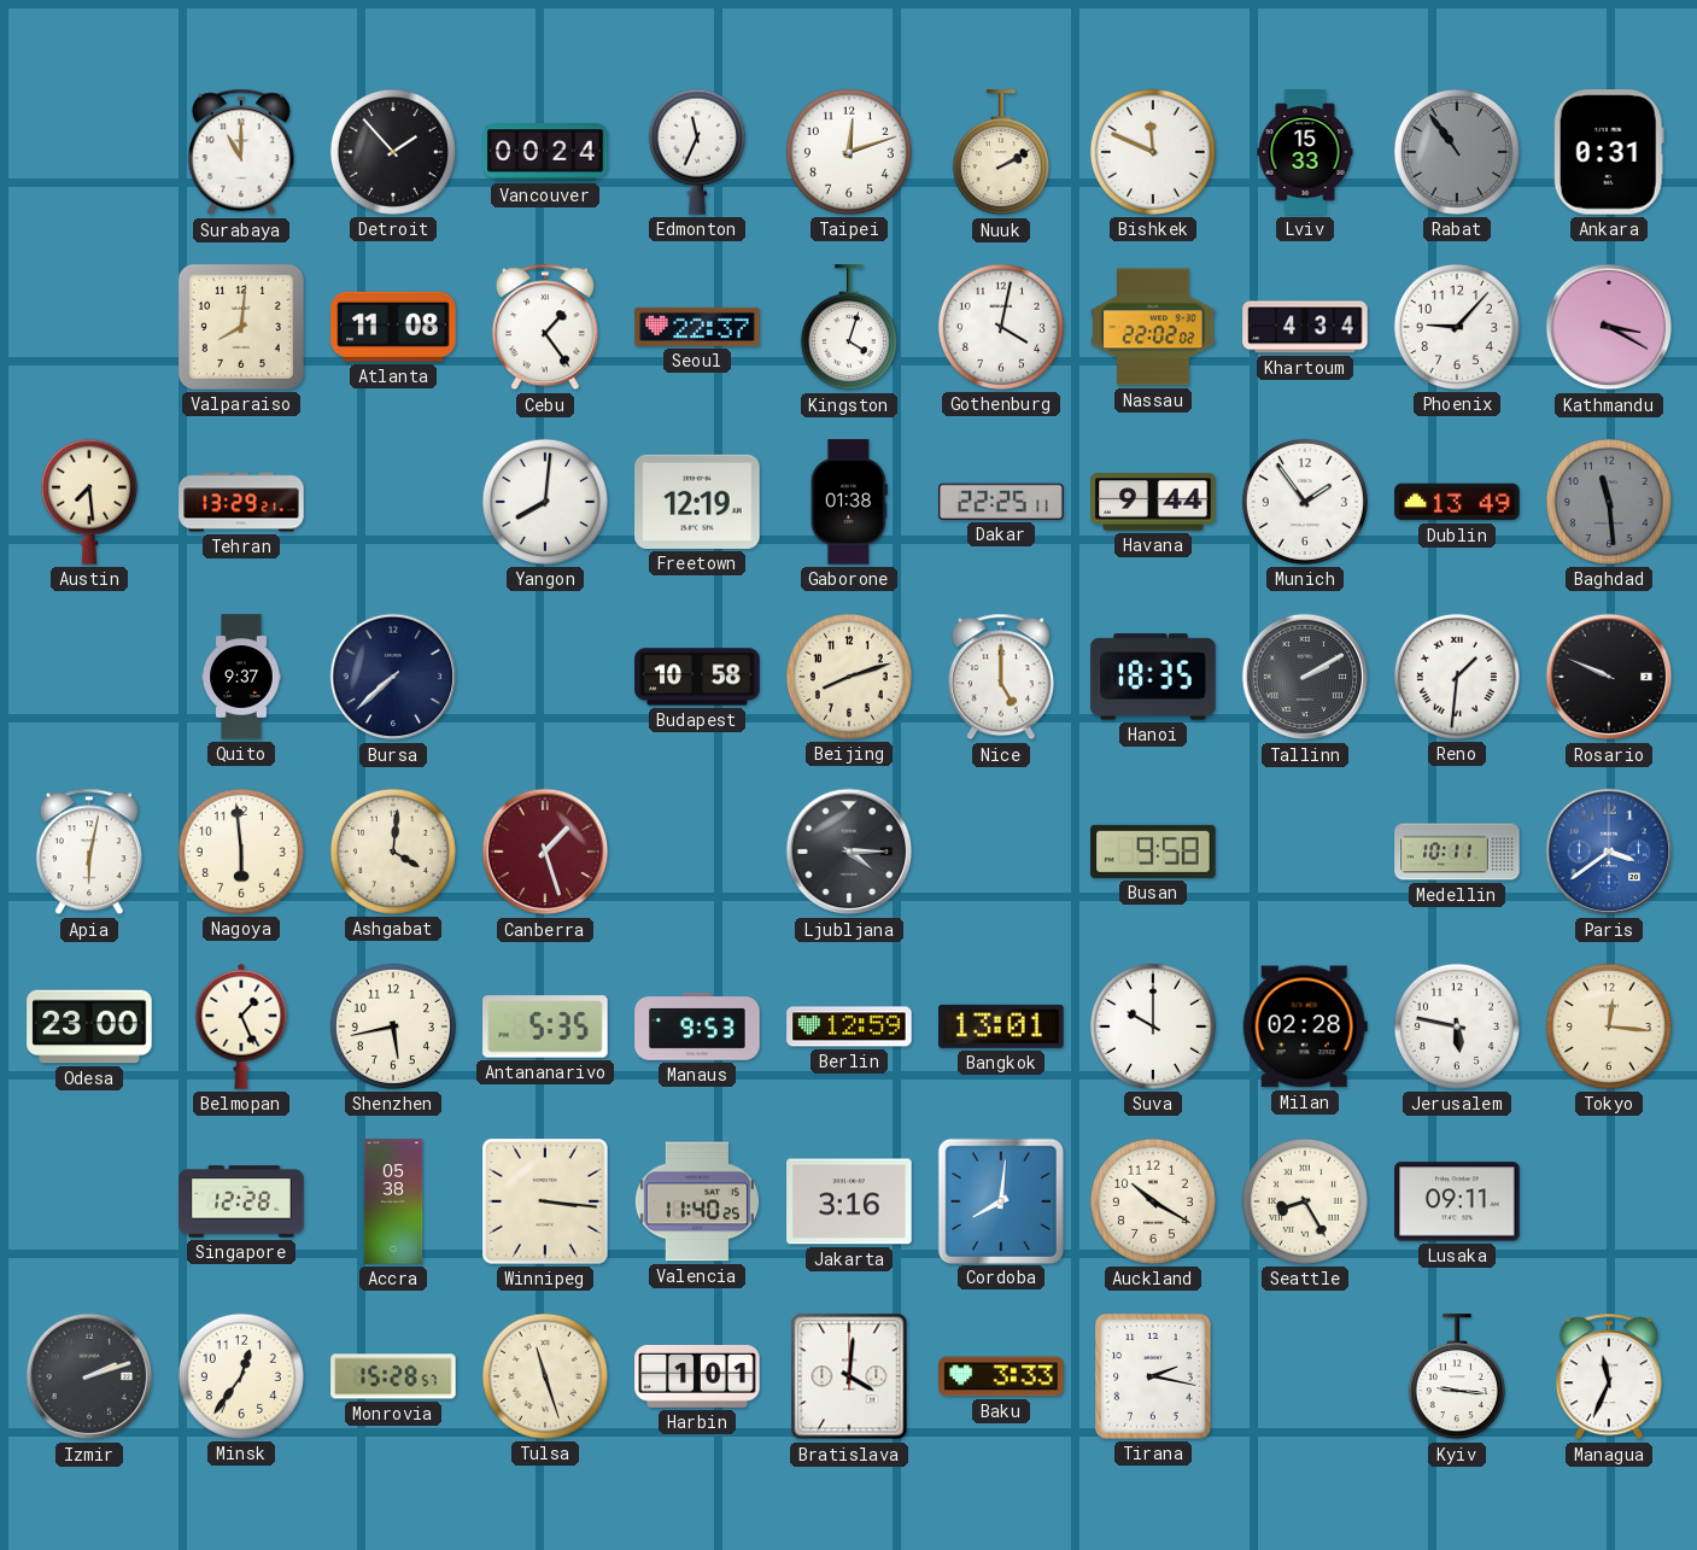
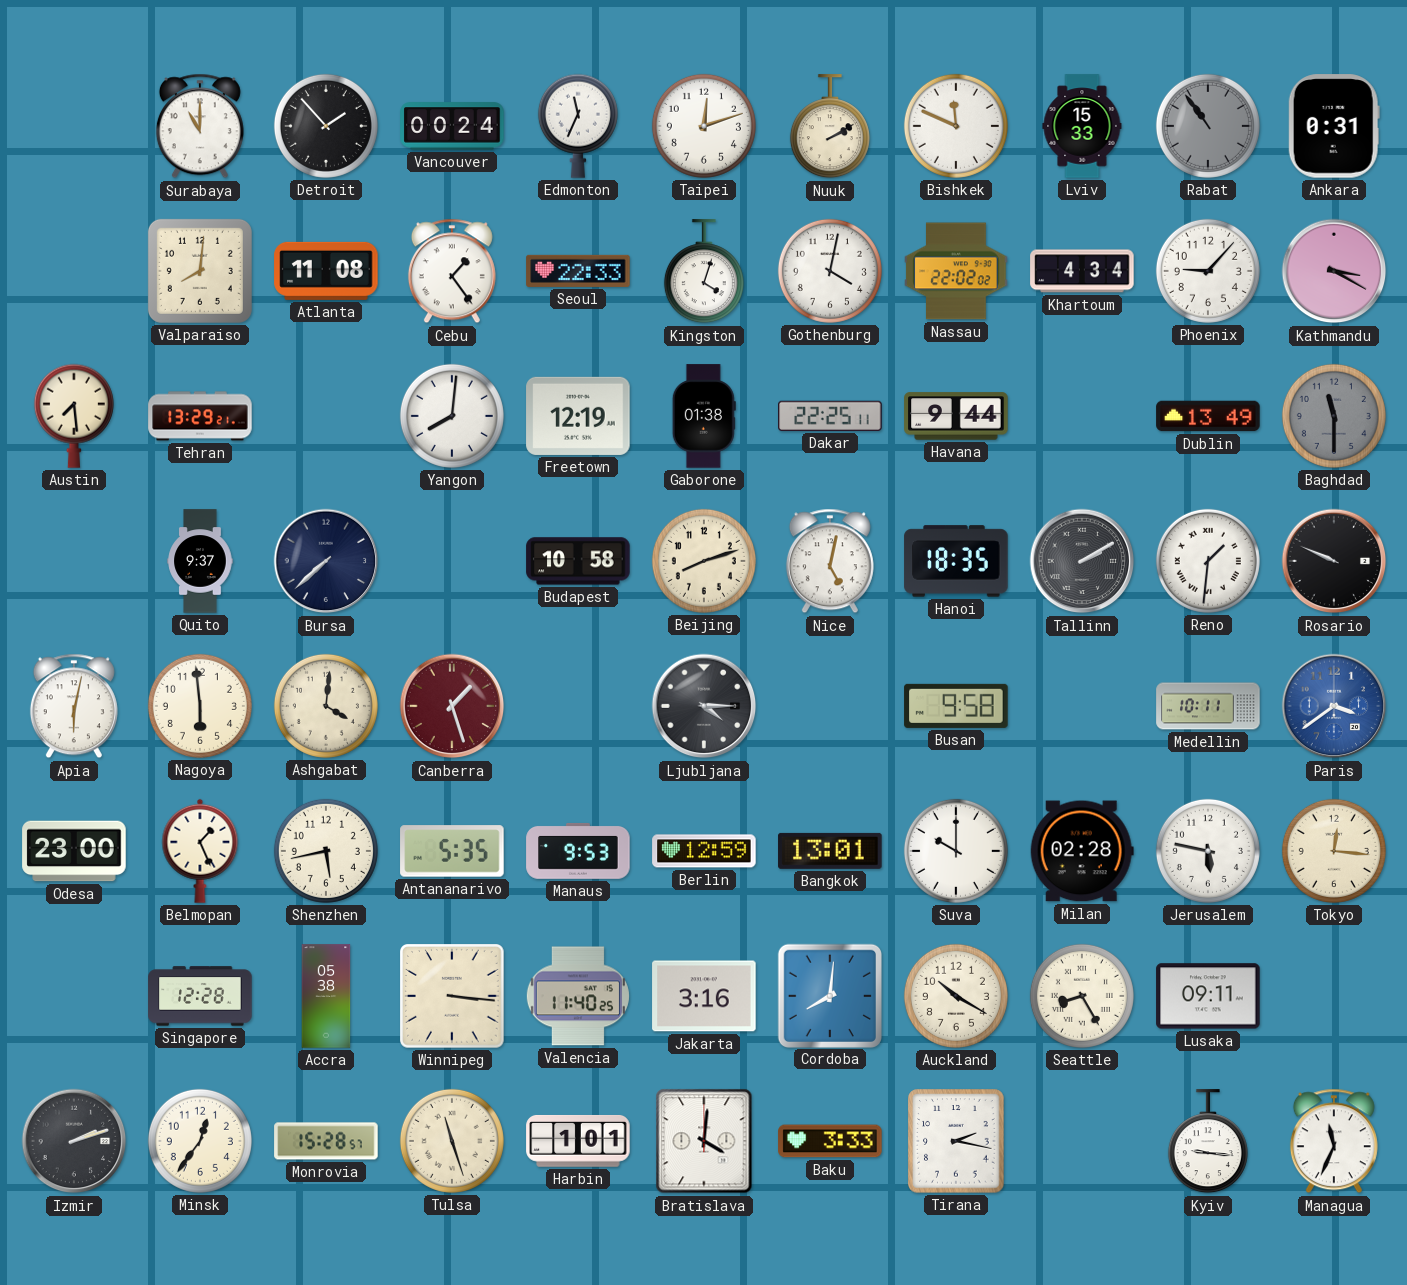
Seoul: 22:37 -> 22:33
Munich: 1:54 -> none
Baghdad: 11:29 -> 11:30
Nice: 5:00 -> 5:02
